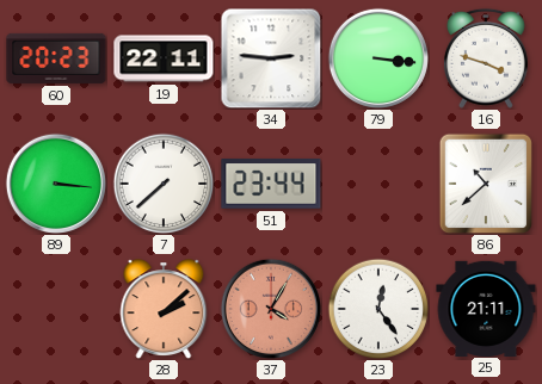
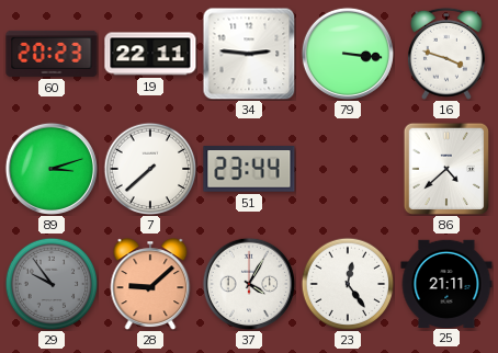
89: 3:16 -> 3:12
86: 10:38 -> 4:38
29: none -> 9:54
28: 2:08 -> 9:08
37 dial: salmon -> white
